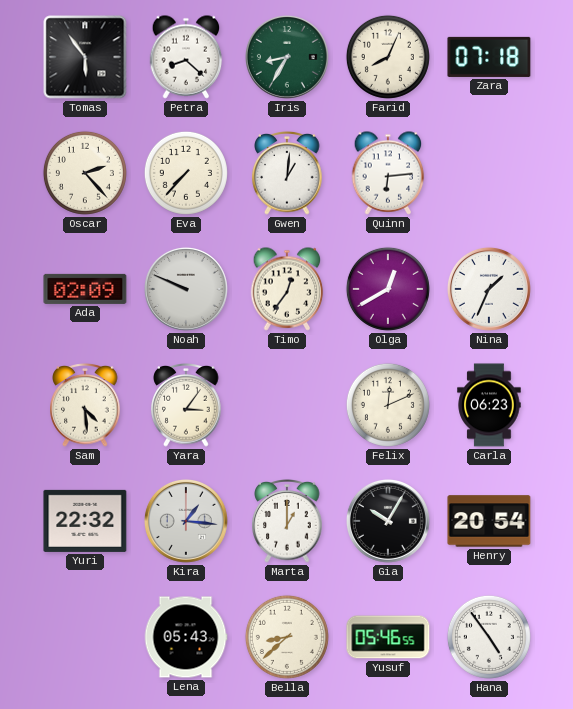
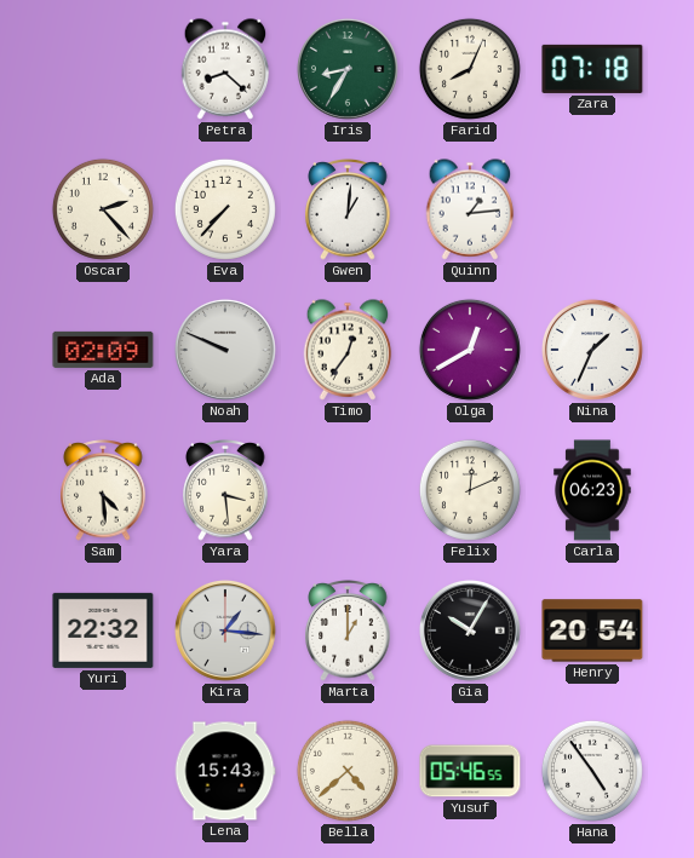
Tomas: 5:54 -> none
Quinn: 6:14 -> 1:14
Yara: 3:06 -> 3:29
Lena: 05:43 -> 15:43
Bella: 8:38 -> 4:38
